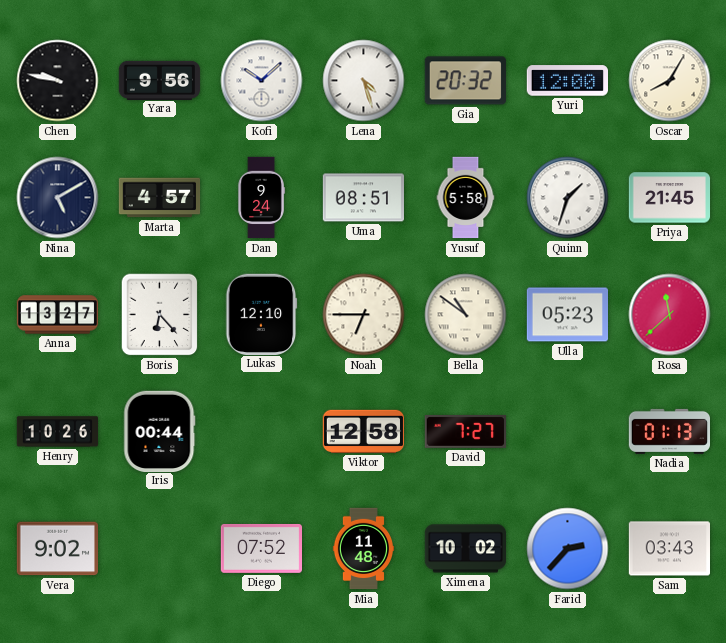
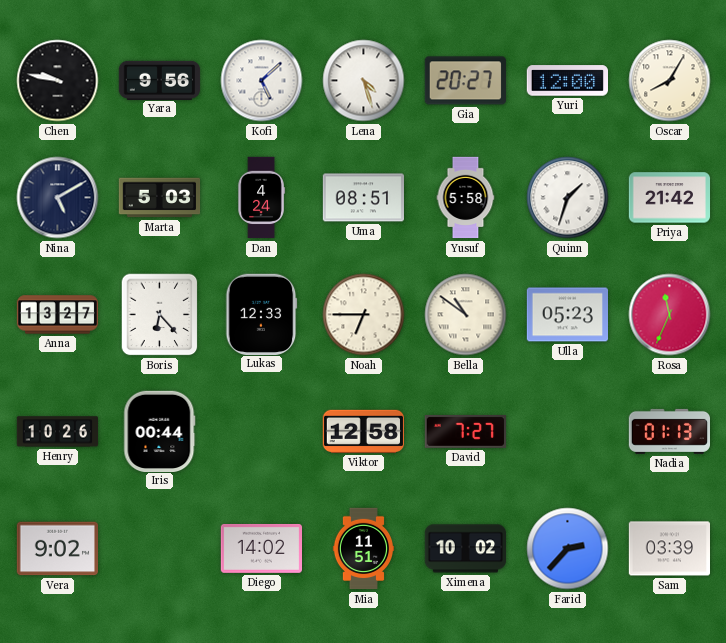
Kofi: 10:08 -> 5:08
Gia: 20:32 -> 20:27
Marta: 4:57 -> 5:03
Dan: 9:24 -> 4:24
Priya: 21:45 -> 21:42
Lukas: 12:10 -> 12:33
Rosa: 11:38 -> 11:34
Diego: 07:52 -> 14:02
Mia: 11:48 -> 11:51
Sam: 03:43 -> 03:39
